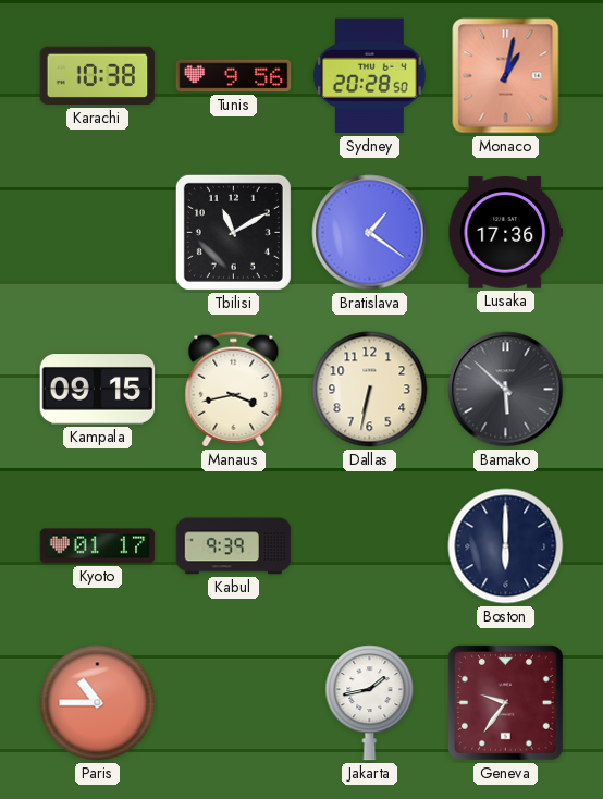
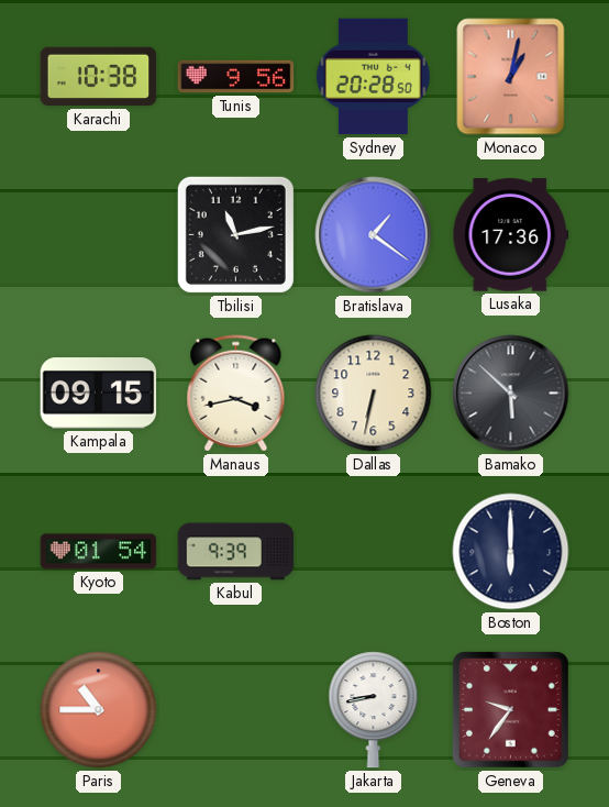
Tbilisi: 11:10 -> 11:13
Kyoto: 01:17 -> 01:54
Jakarta: 1:43 -> 8:43
